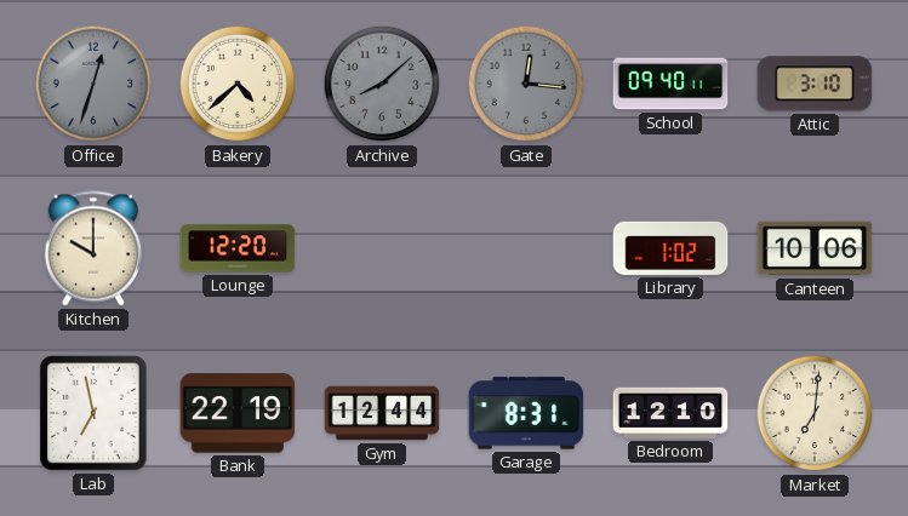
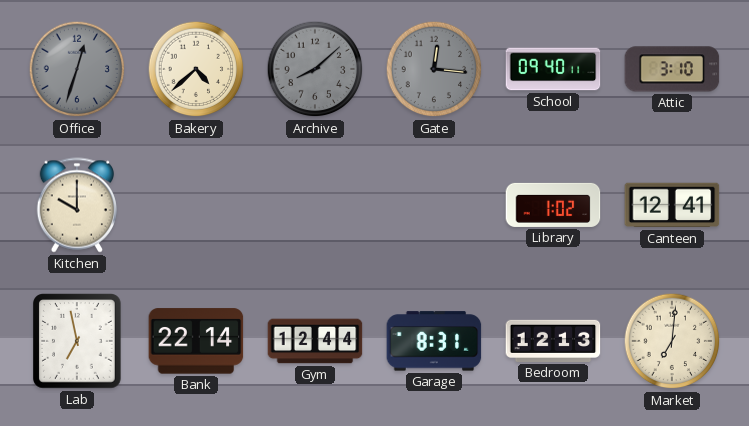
Lounge: 12:20 -> none
Canteen: 10:06 -> 12:41
Bank: 22:19 -> 22:14
Bedroom: 12:10 -> 12:13
